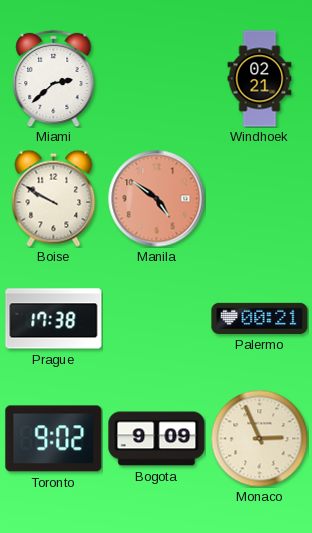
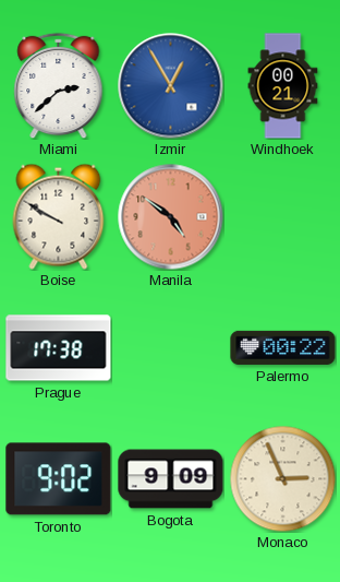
Izmir: none -> 12:55
Windhoek: 02:21 -> 00:21
Palermo: 00:21 -> 00:22
